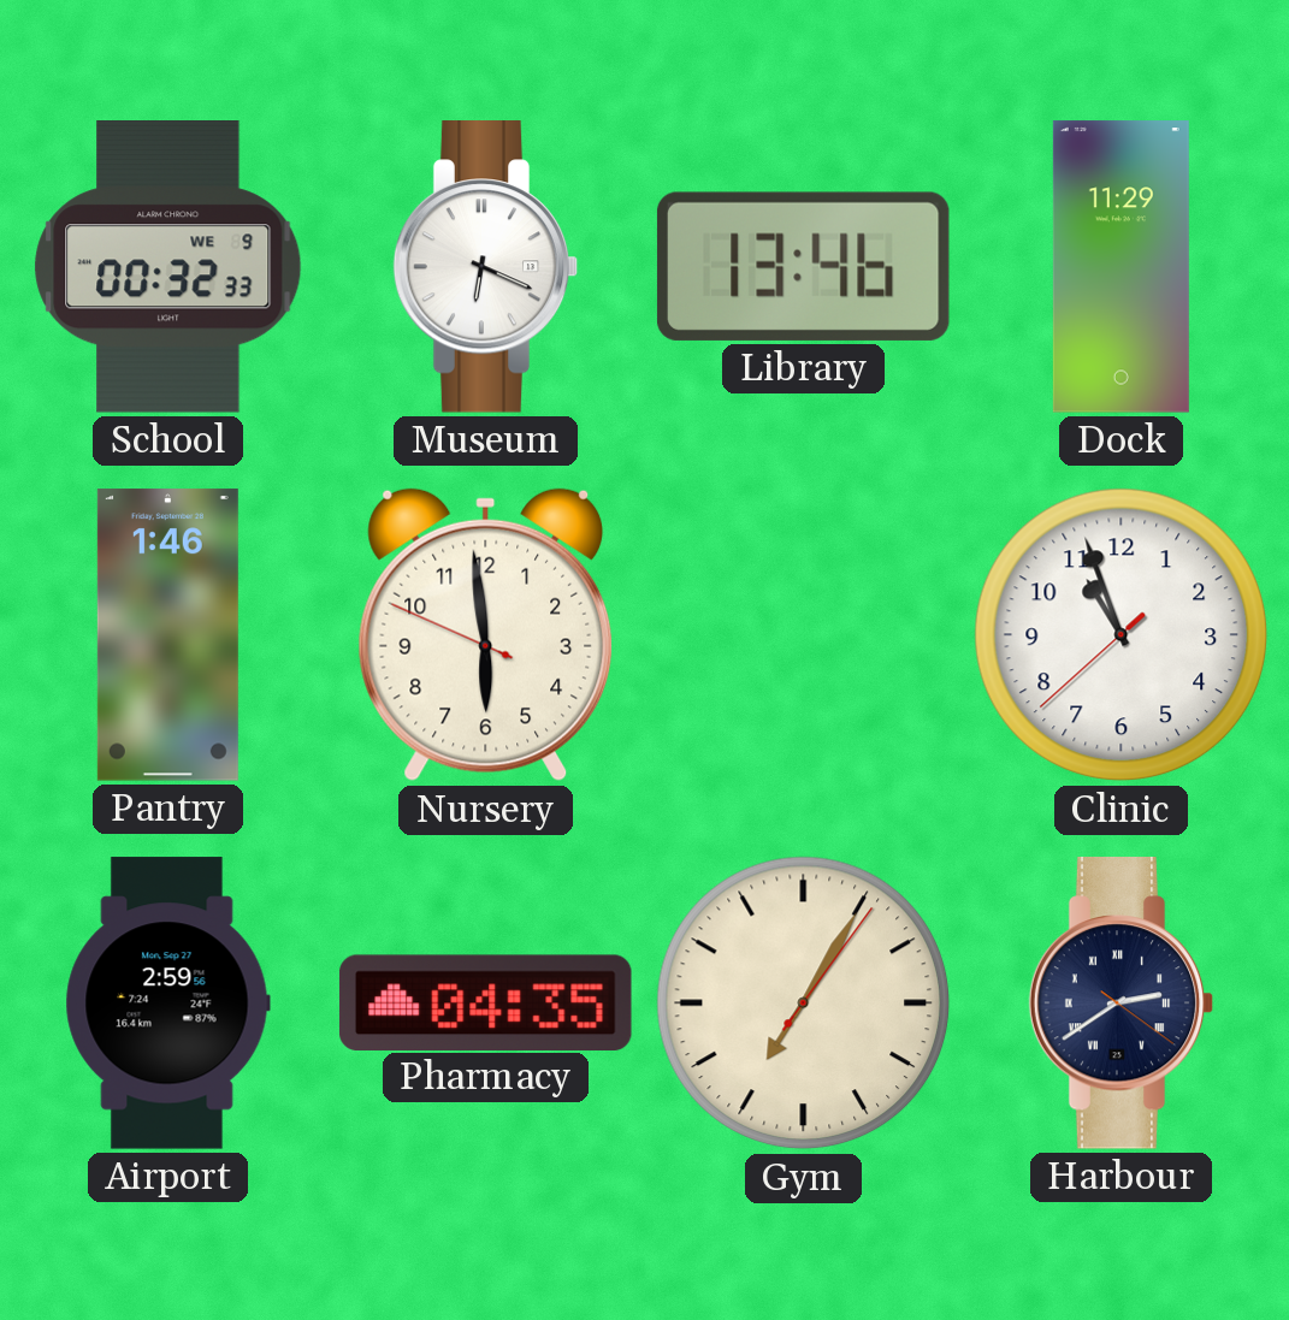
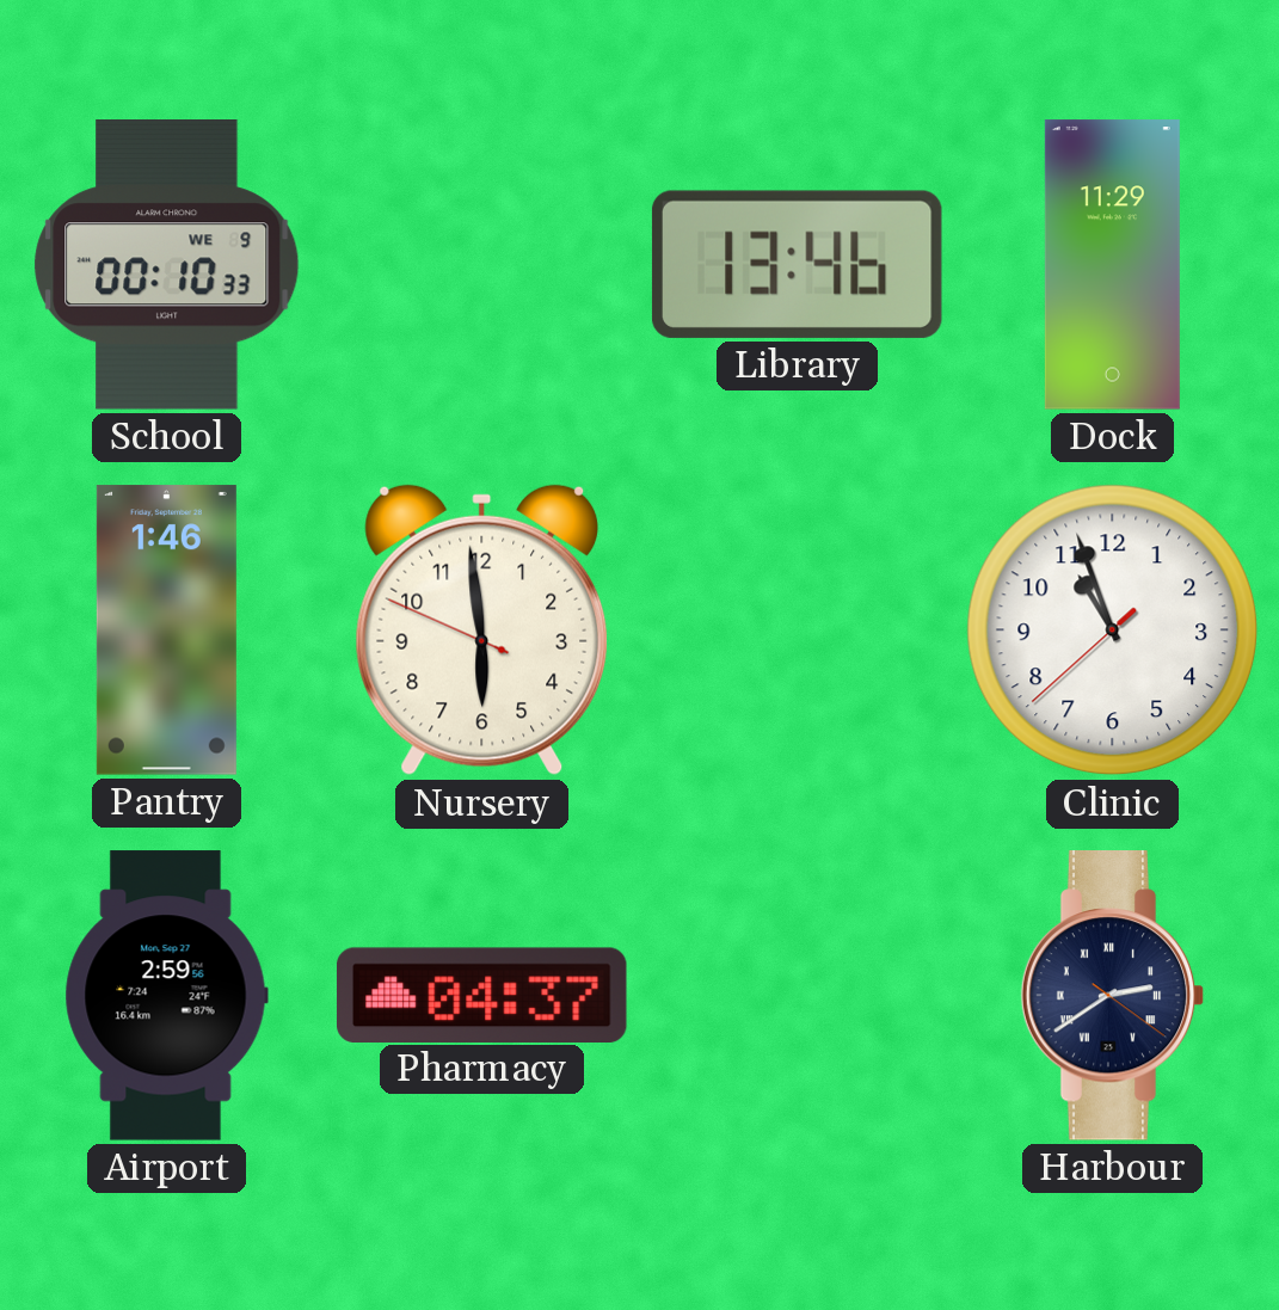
School: 00:32 -> 00:10
Museum: 6:19 -> none
Pharmacy: 04:35 -> 04:37
Gym: 7:05 -> none
